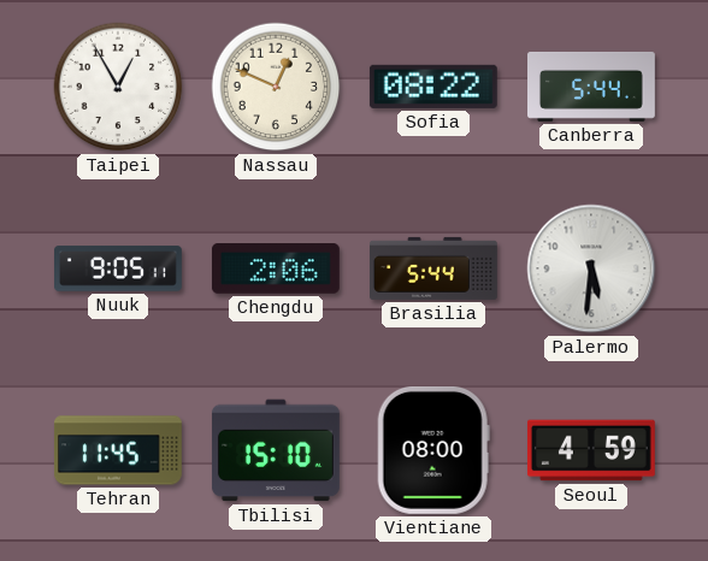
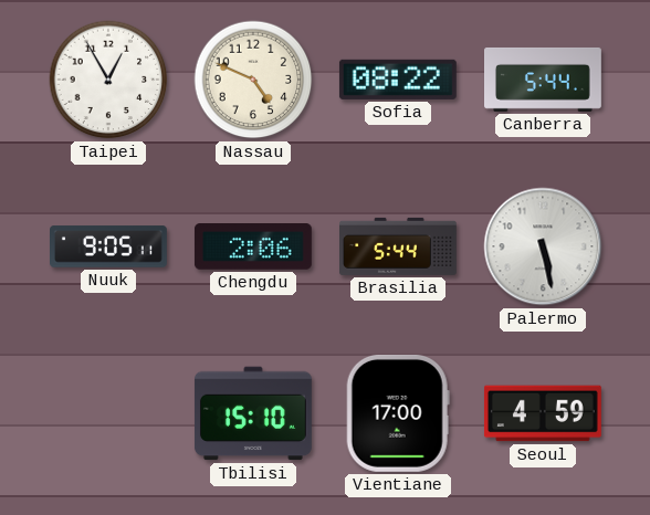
Nassau: 12:49 -> 4:49
Palermo: 5:31 -> 5:28
Tehran: 11:45 -> none
Vientiane: 08:00 -> 17:00
